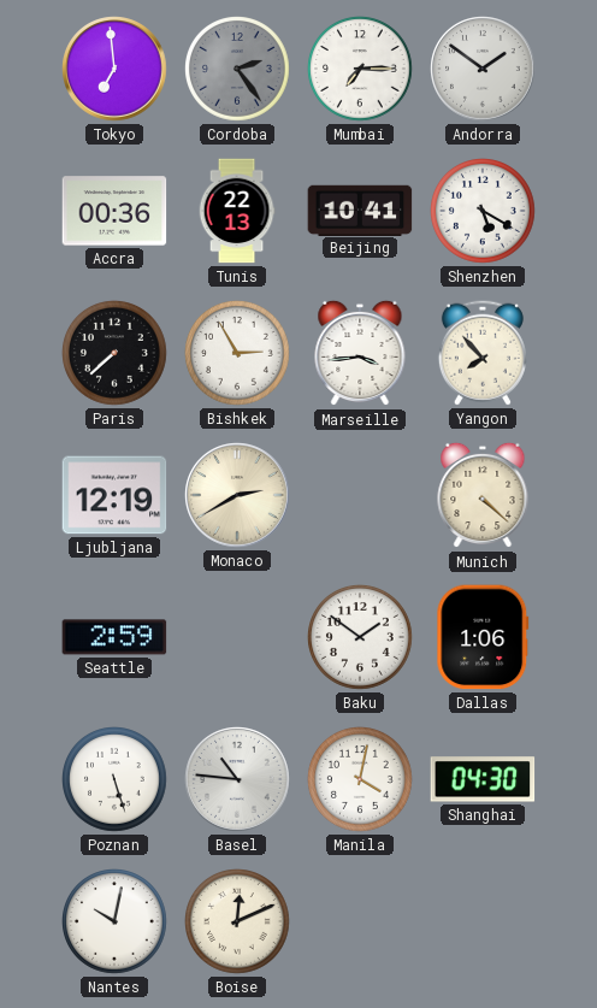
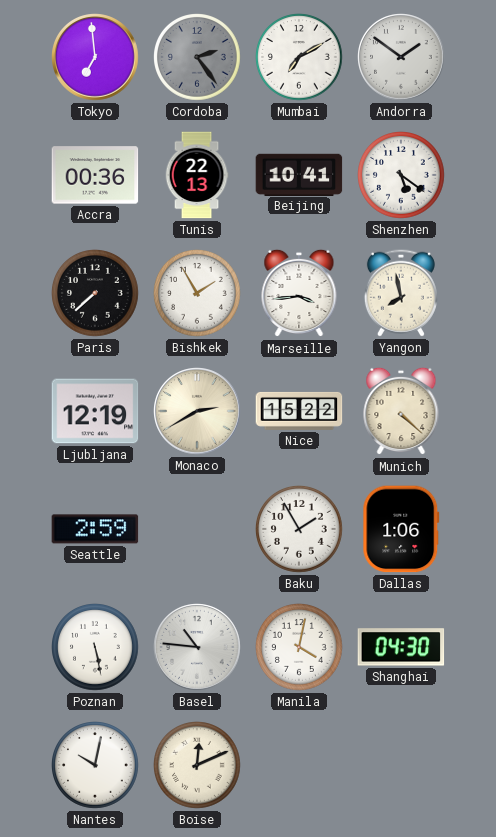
Mumbai: 7:15 -> 7:10
Shenzhen: 5:20 -> 5:21
Bishkek: 2:55 -> 1:55
Yangon: 7:53 -> 7:58
Nice: none -> 15:22
Baku: 1:51 -> 1:55
Poznan: 5:27 -> 5:28
